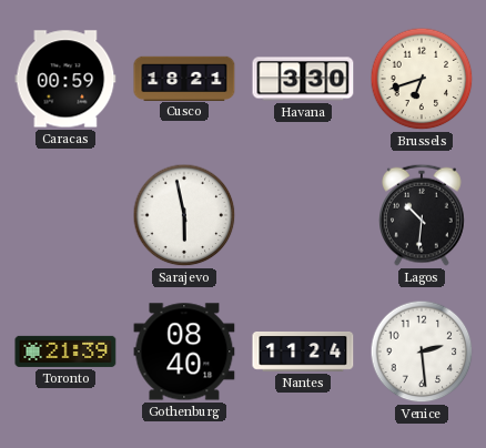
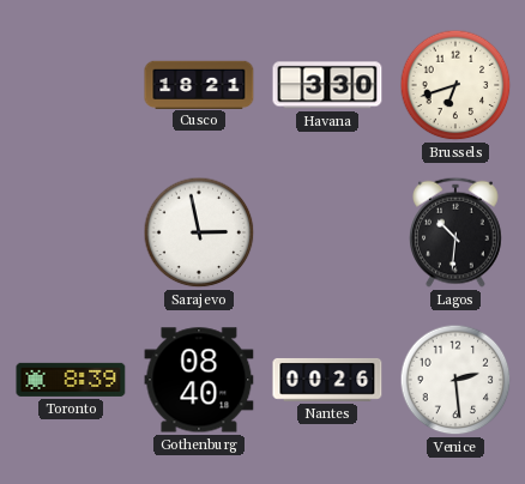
Caracas: 00:59 -> none
Sarajevo: 5:58 -> 2:58
Toronto: 21:39 -> 8:39
Nantes: 11:24 -> 00:26
